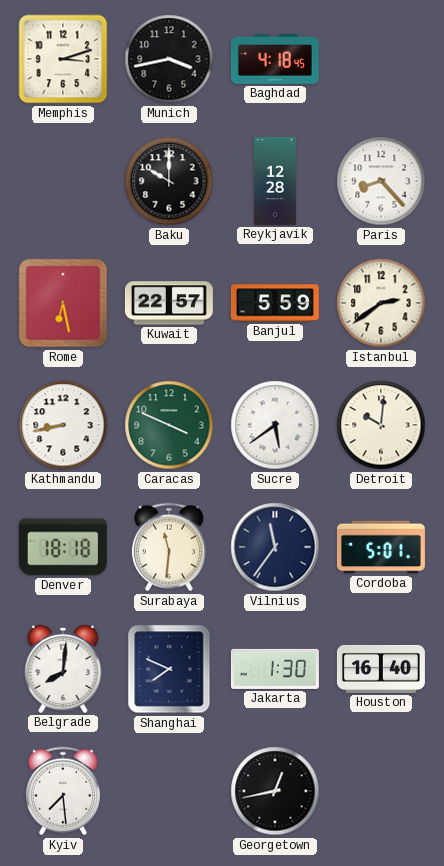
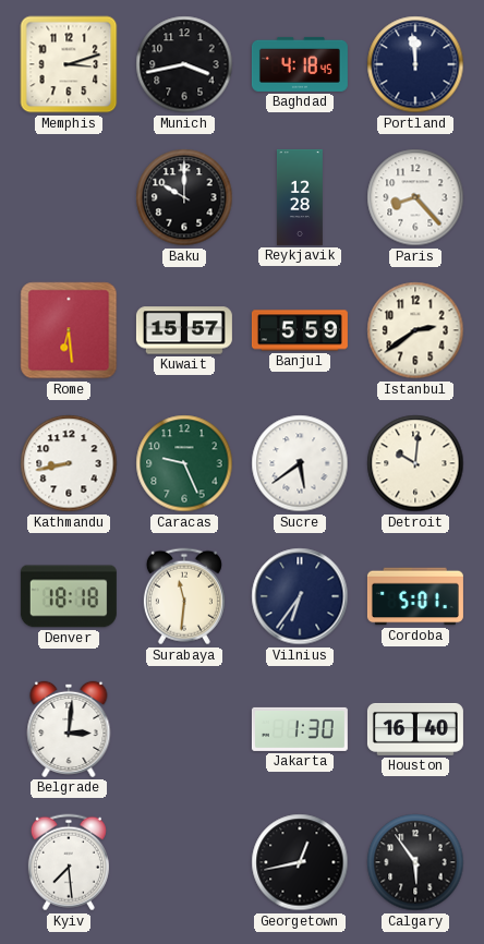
Portland: none -> 11:59
Rome: 6:28 -> 6:29
Kuwait: 22:57 -> 15:57
Caracas: 3:49 -> 9:26
Vilnius: 11:36 -> 6:36
Belgrade: 8:01 -> 3:01
Shanghai: 7:49 -> none
Calgary: none -> 5:54
